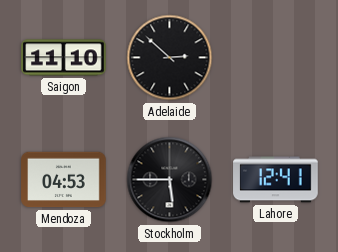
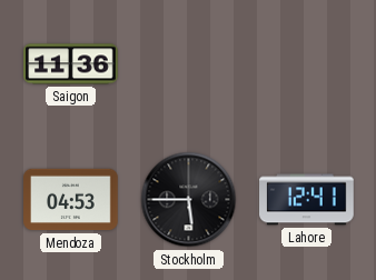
Saigon: 11:10 -> 11:36
Adelaide: 2:52 -> none
